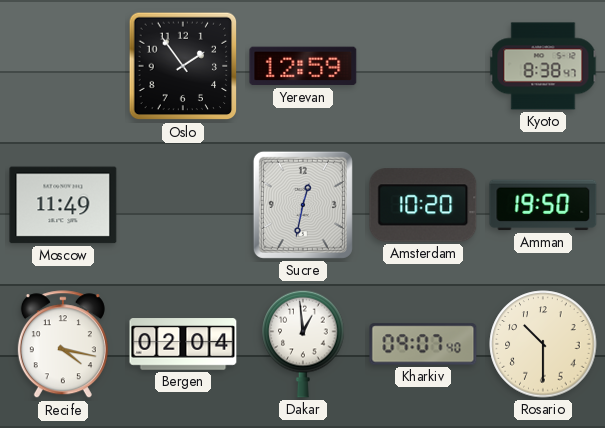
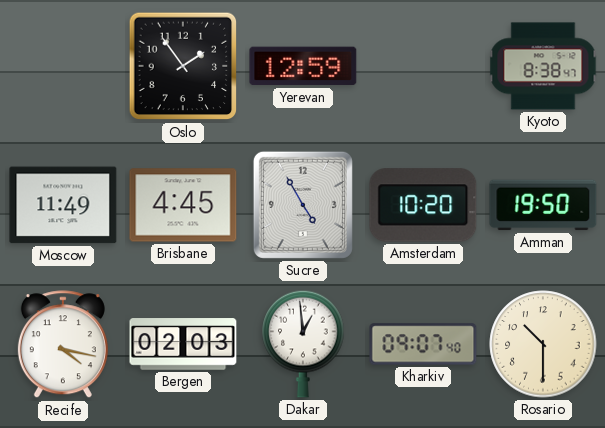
Brisbane: none -> 4:45
Sucre: 12:32 -> 4:55
Bergen: 02:04 -> 02:03
